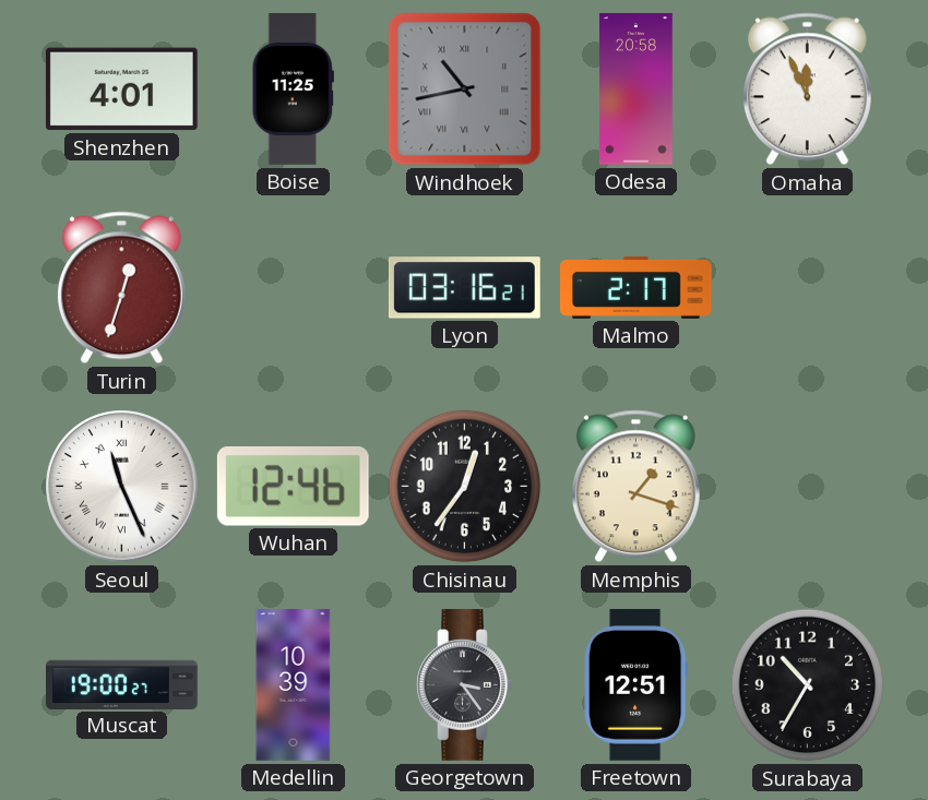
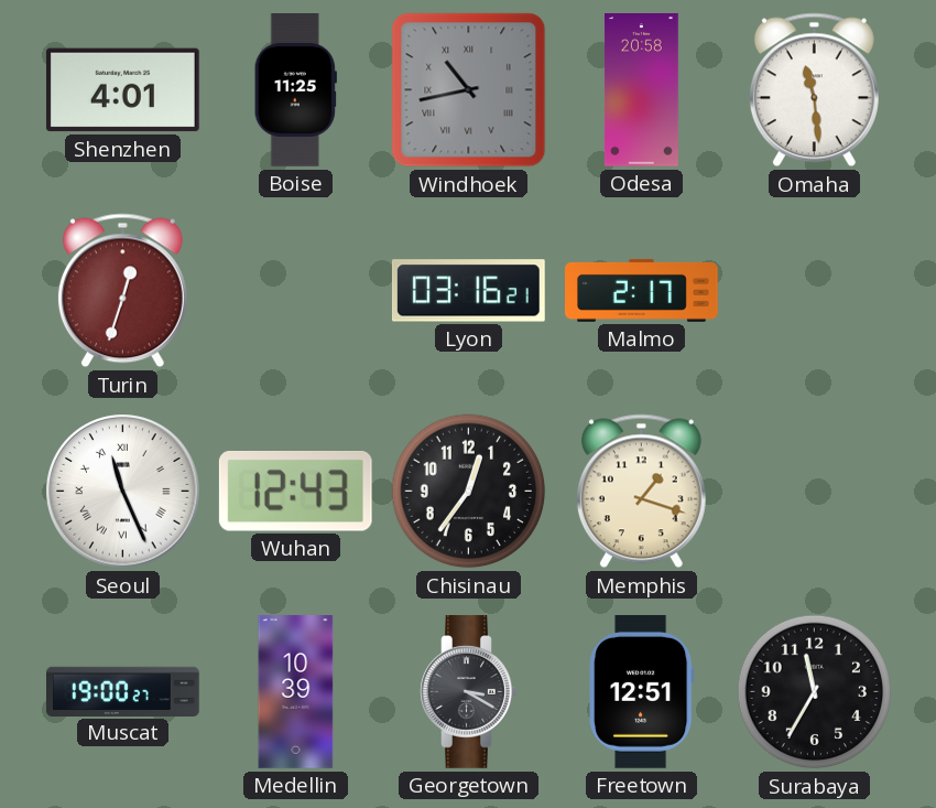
Omaha: 11:56 -> 11:29
Wuhan: 12:46 -> 12:43
Georgetown: 3:24 -> 3:20
Surabaya: 10:35 -> 11:35
